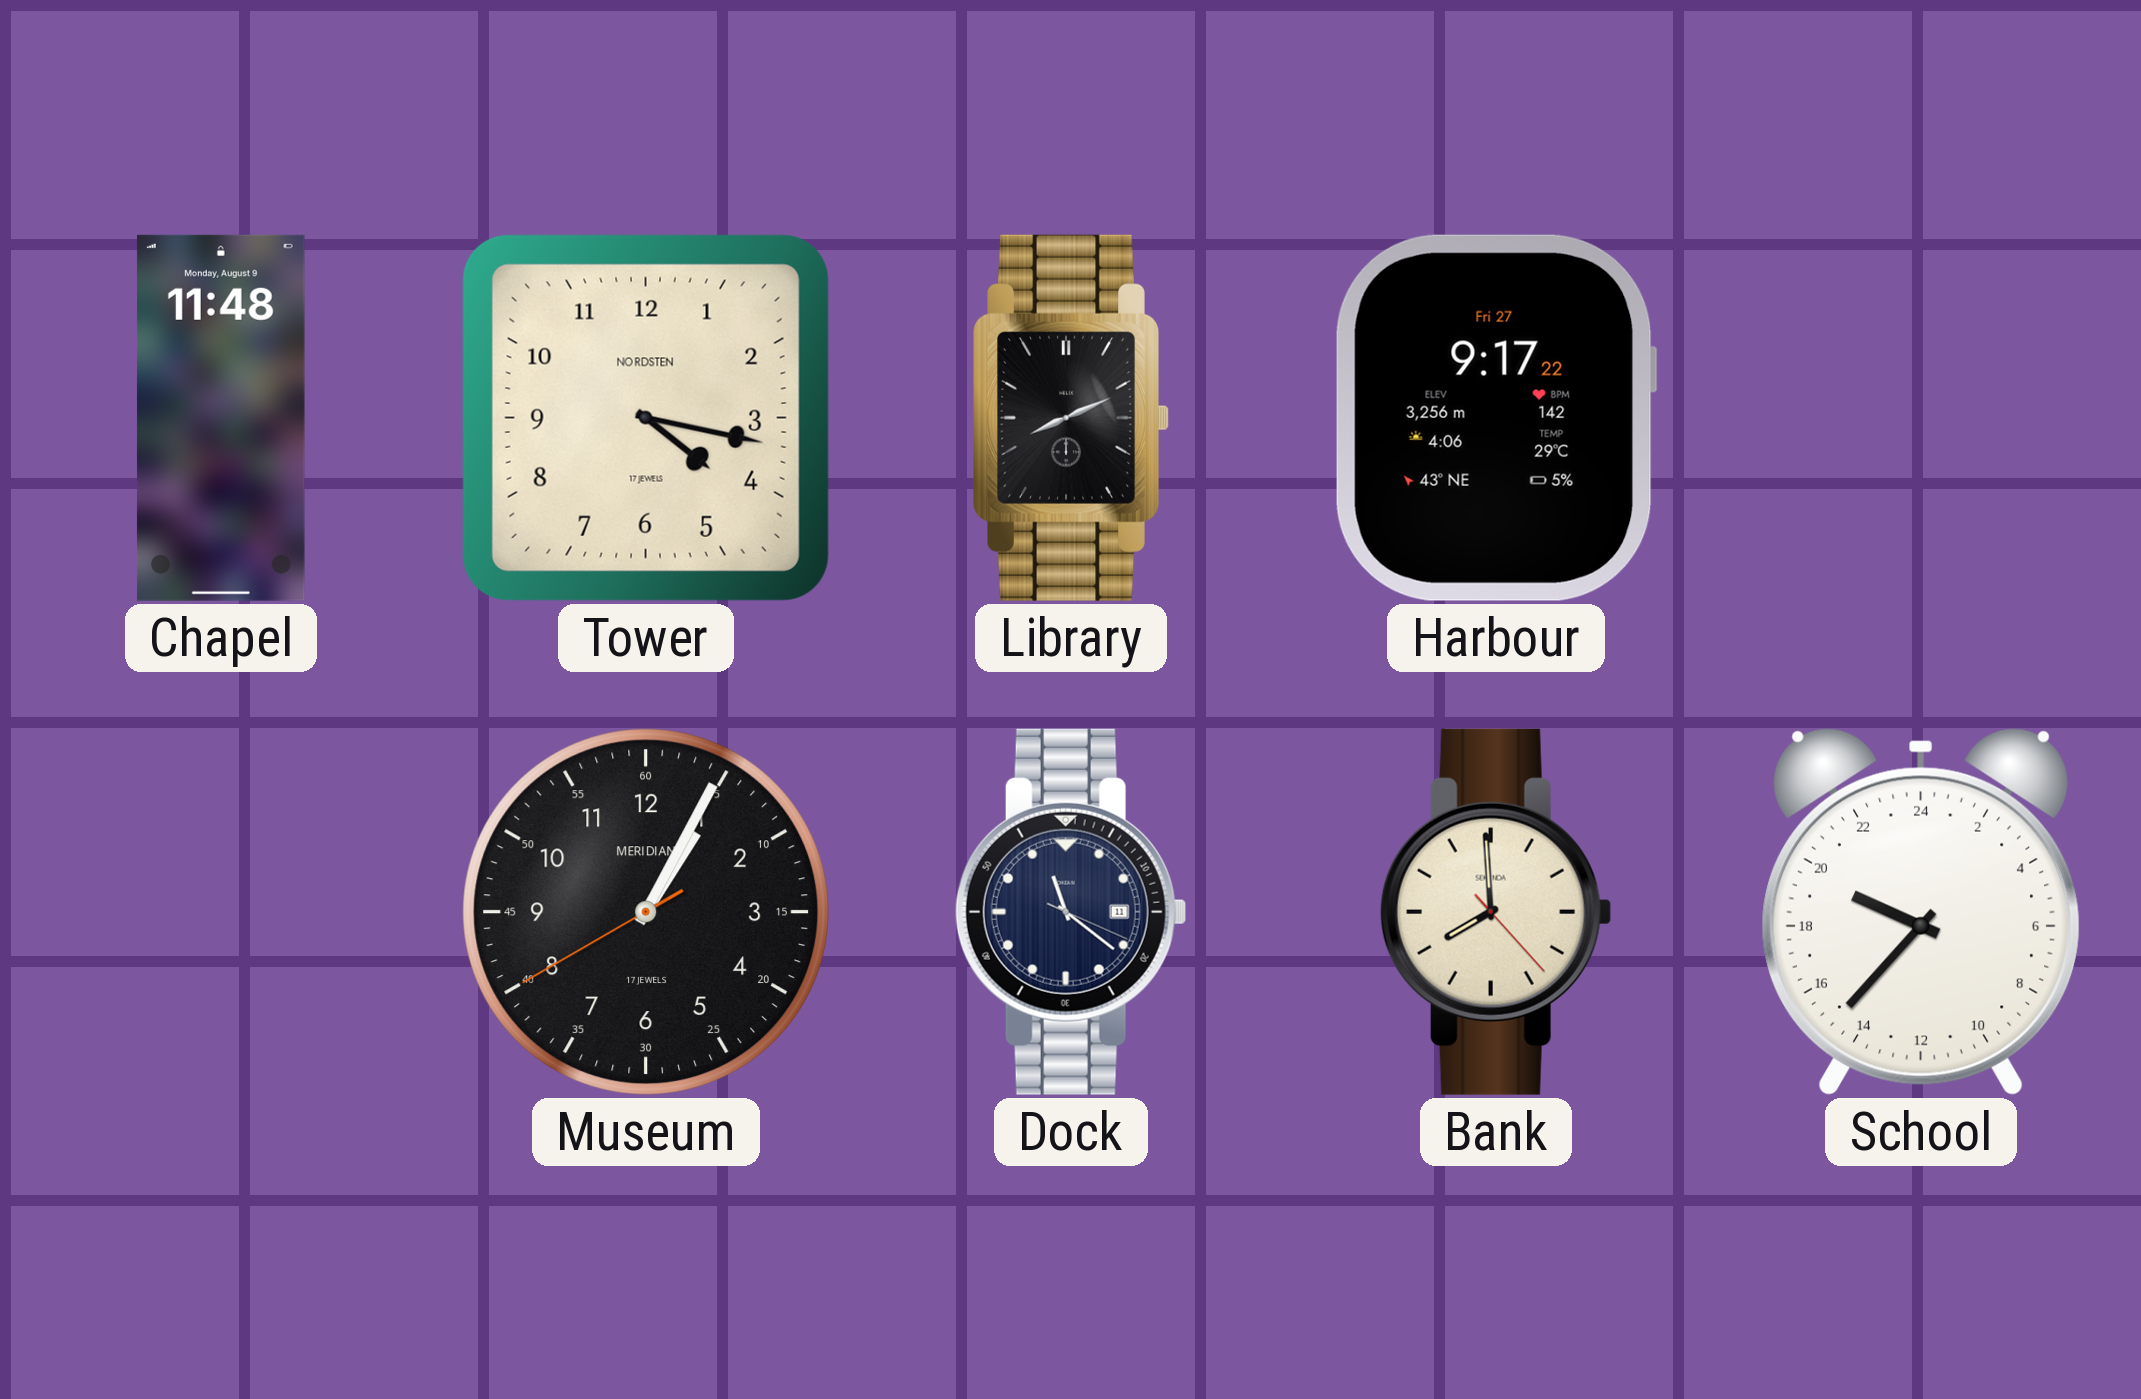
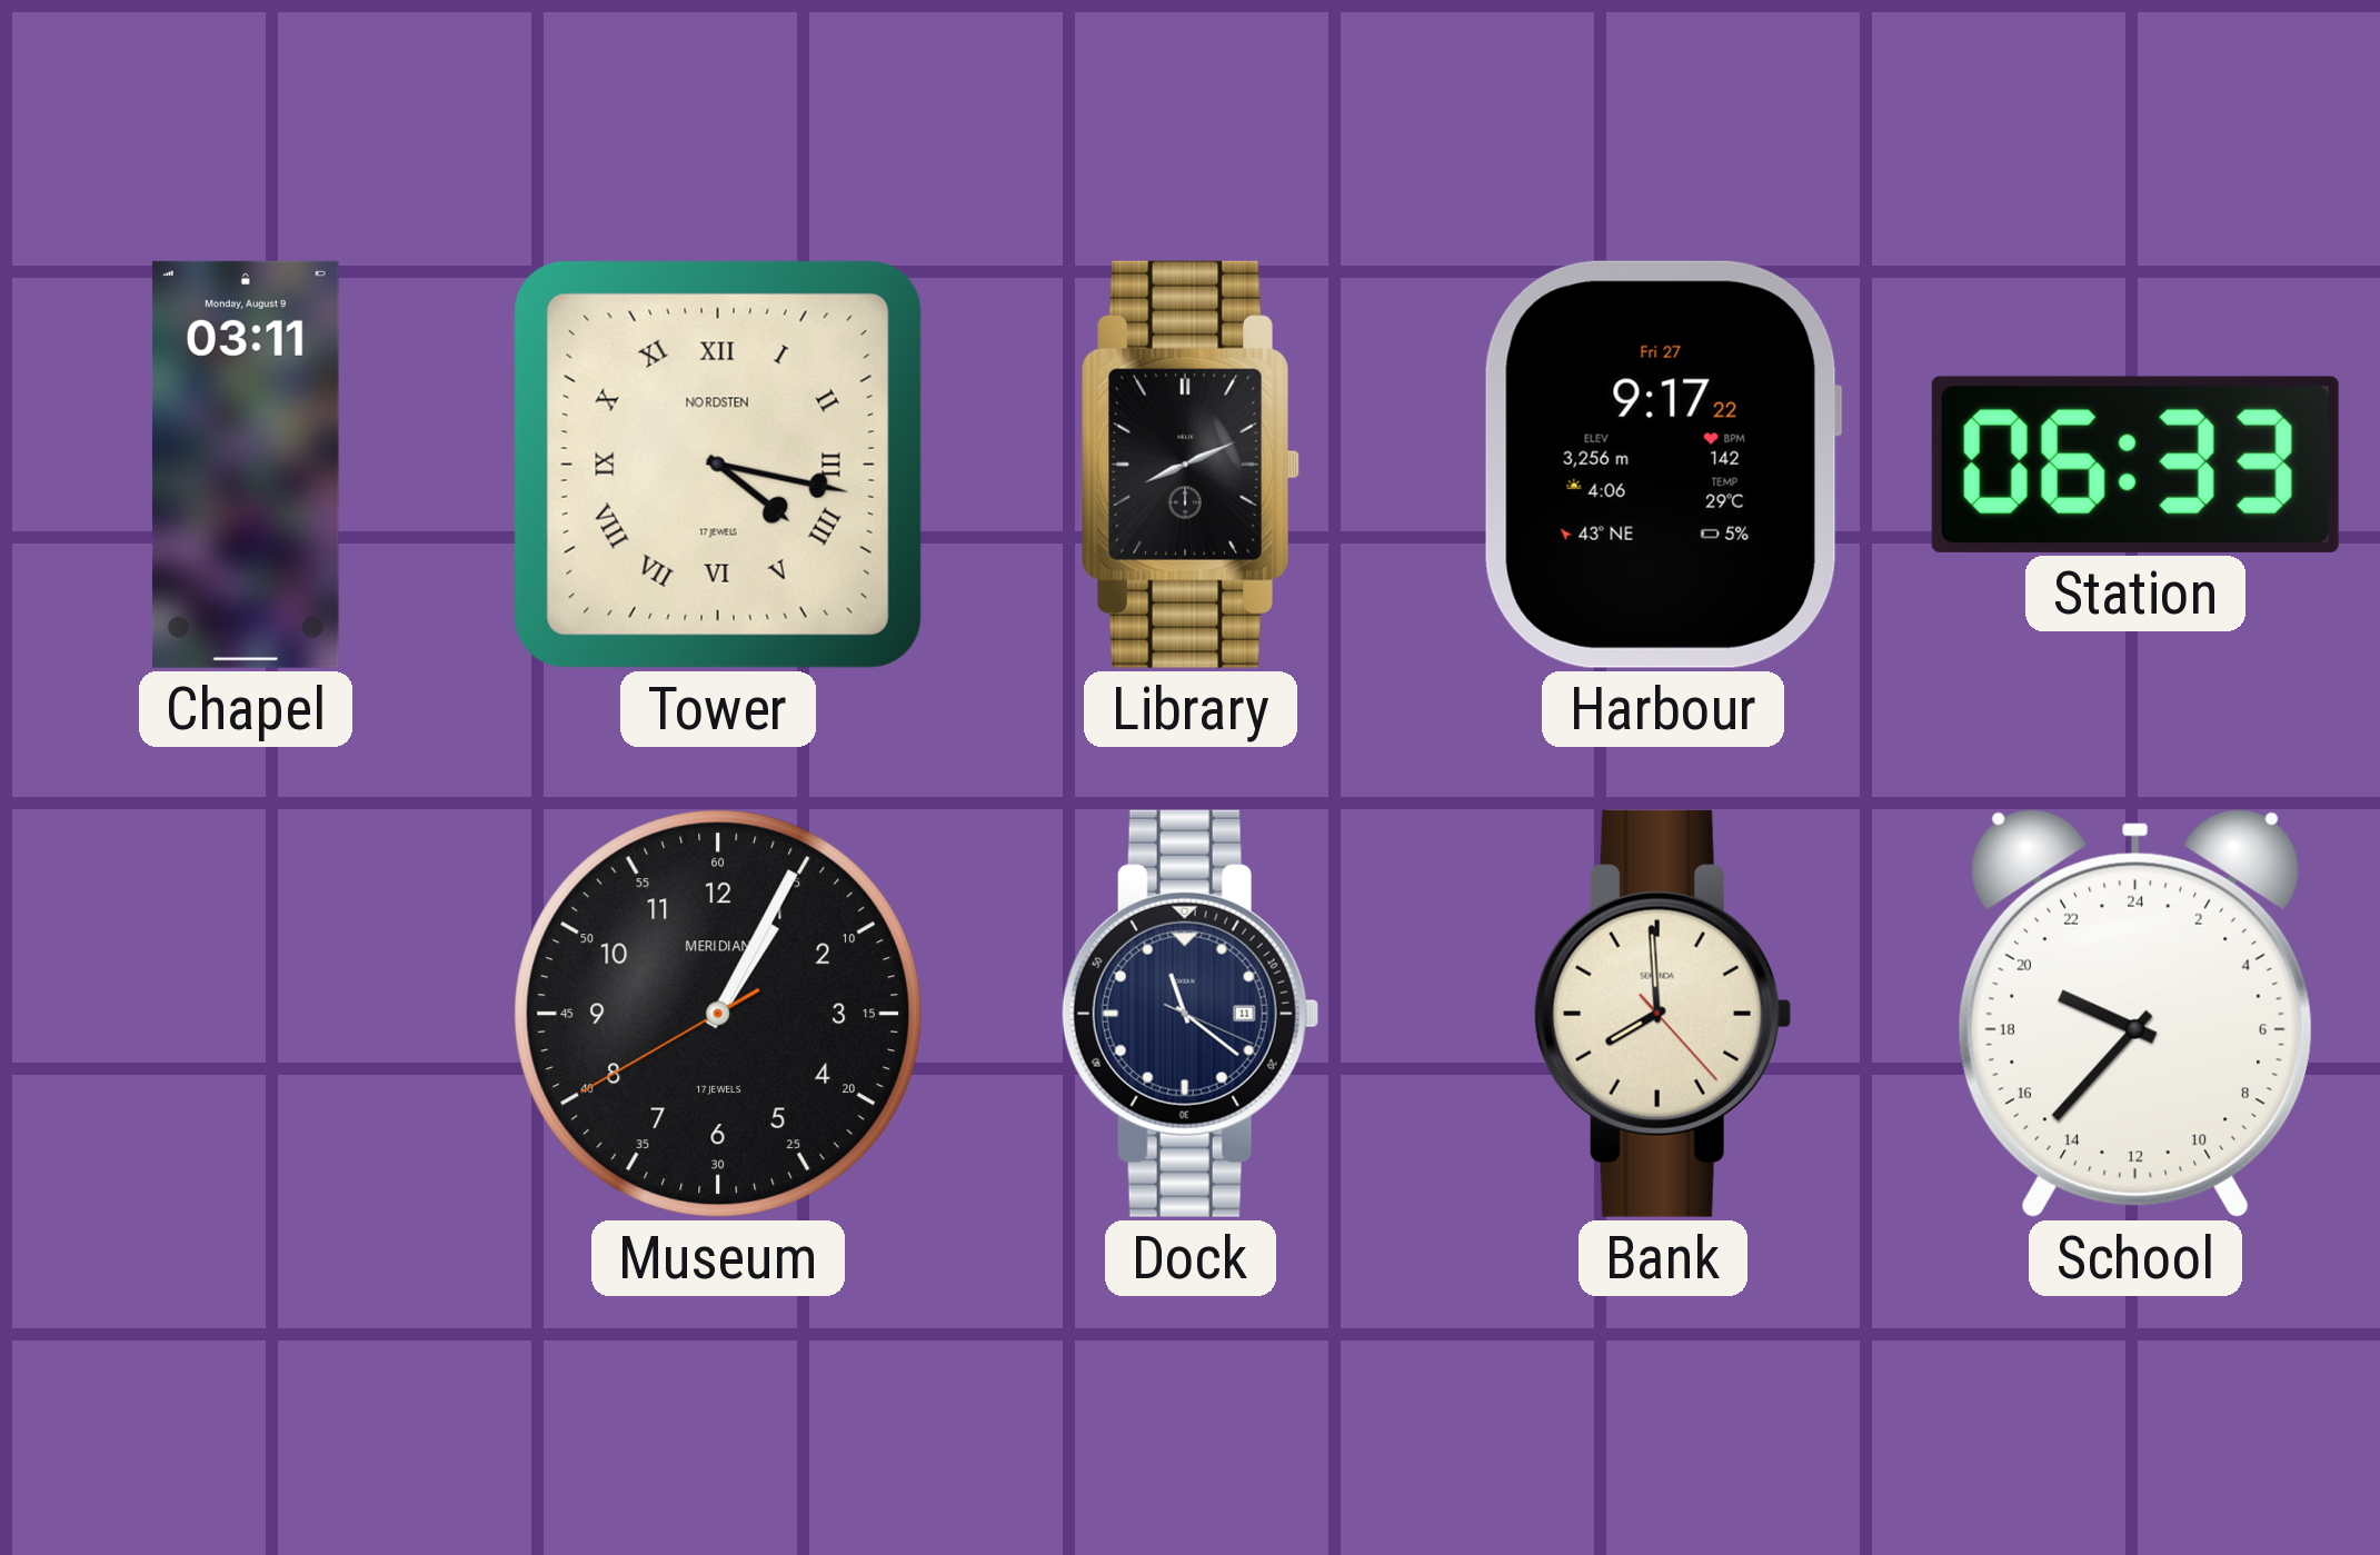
Chapel: 11:48 -> 03:11
Tower numerals: Arabic -> Roman
Station: none -> 06:33
